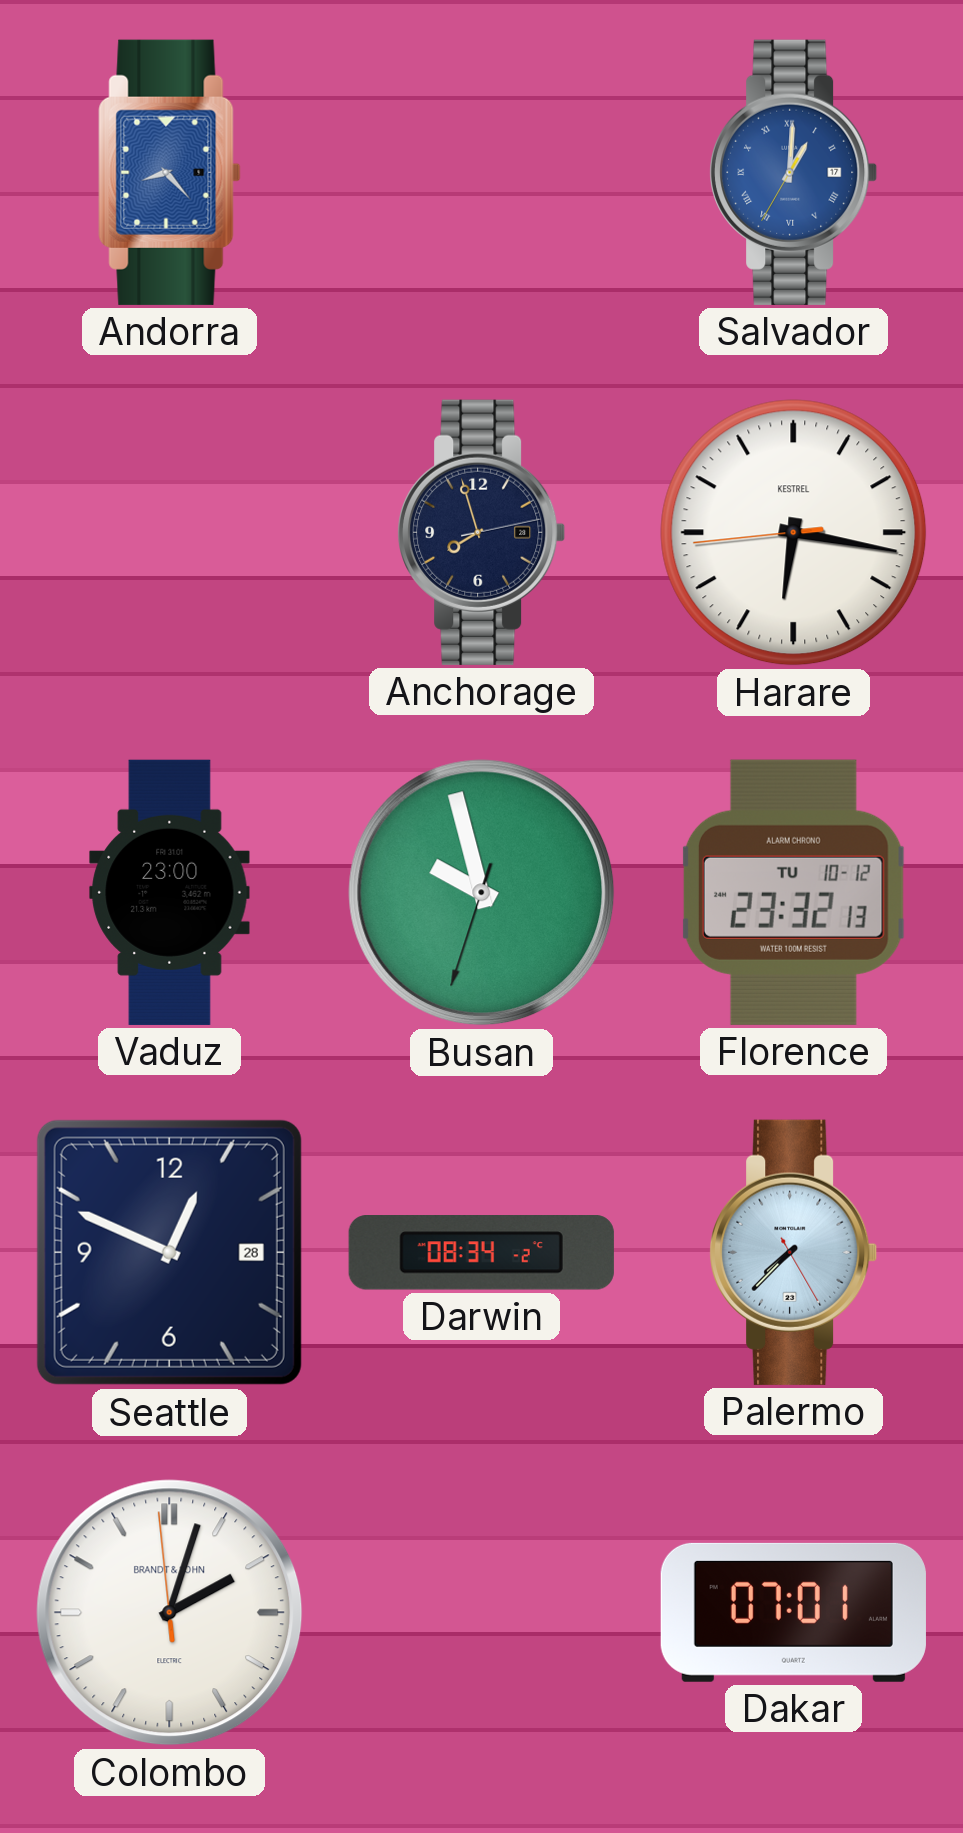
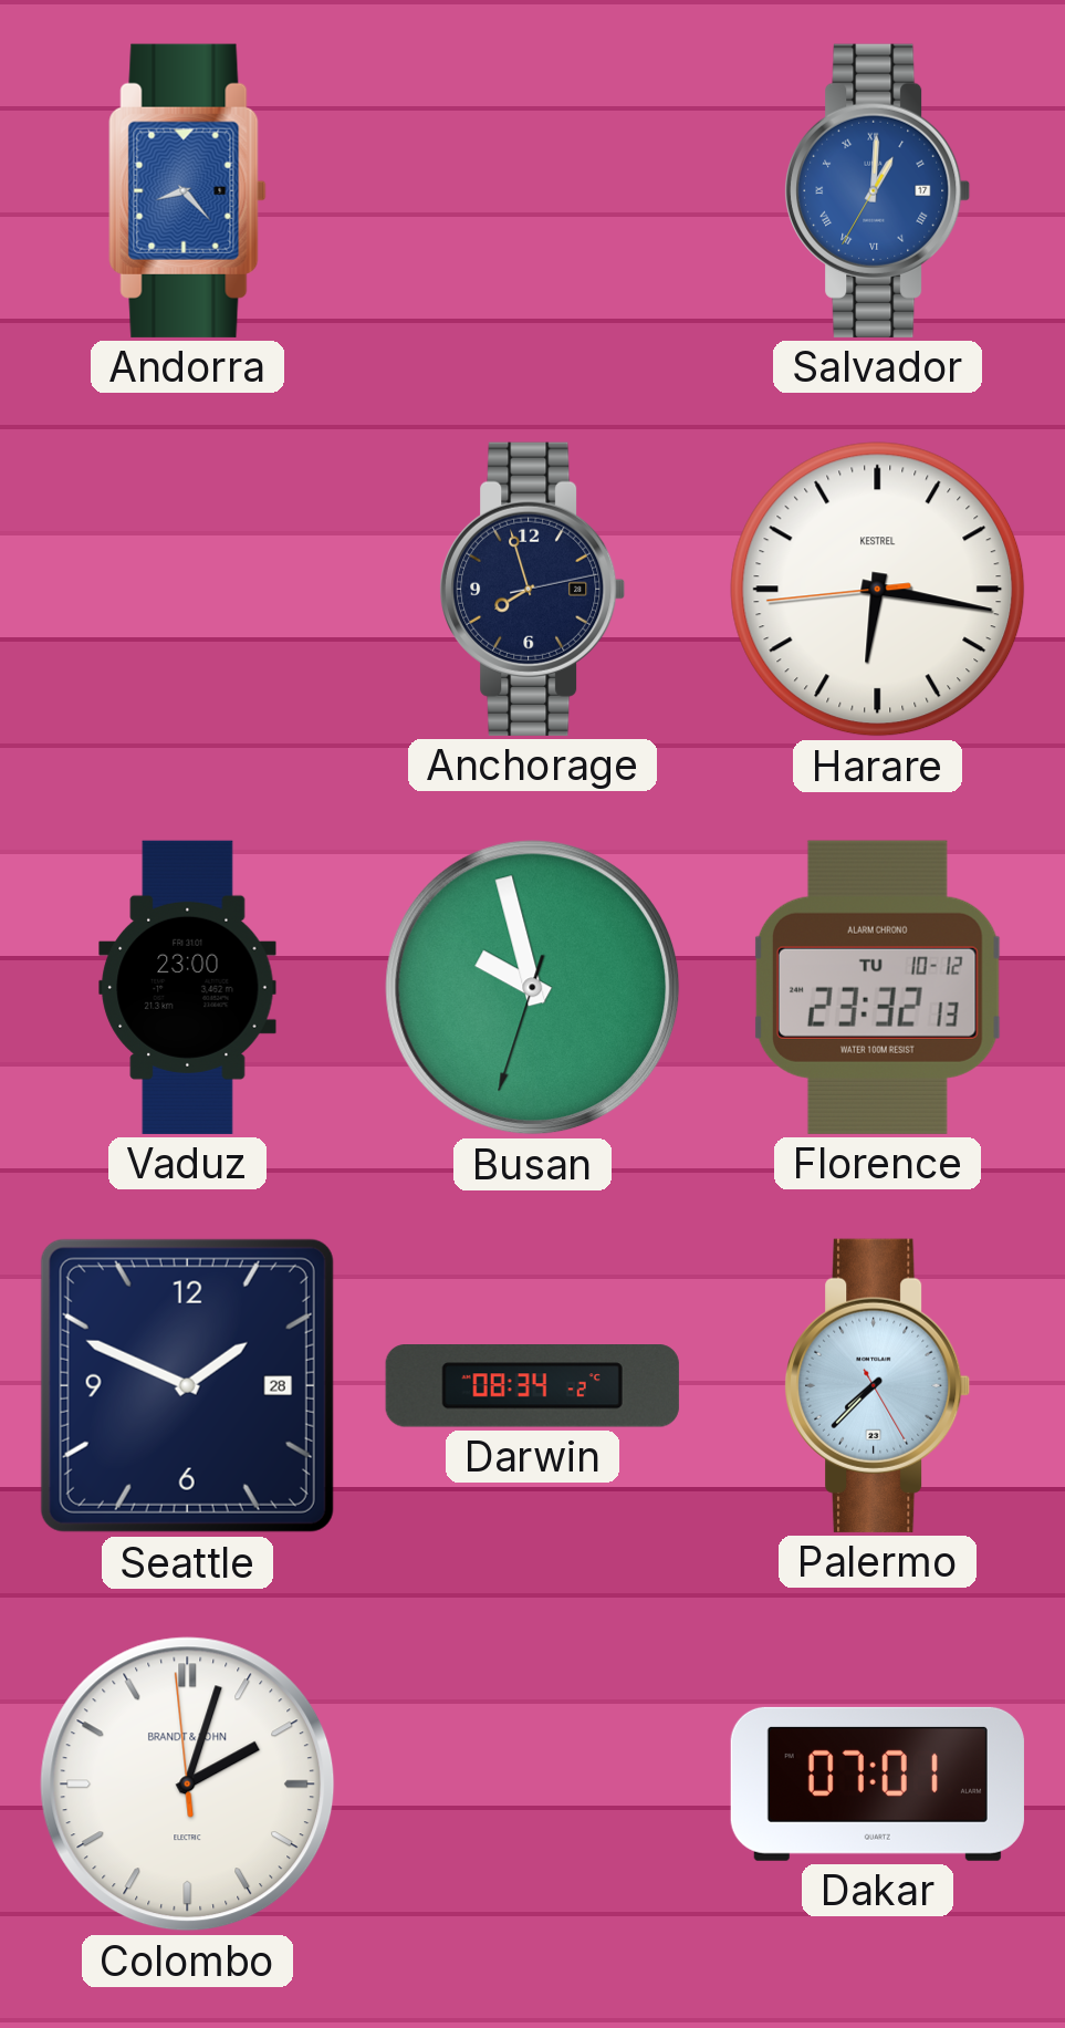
Seattle: 12:49 -> 1:49
